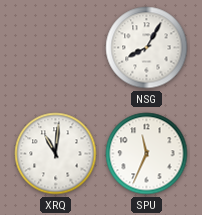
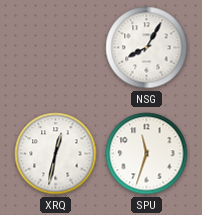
XRQ: 11:01 -> 12:32
SPU: 11:34 -> 11:33
